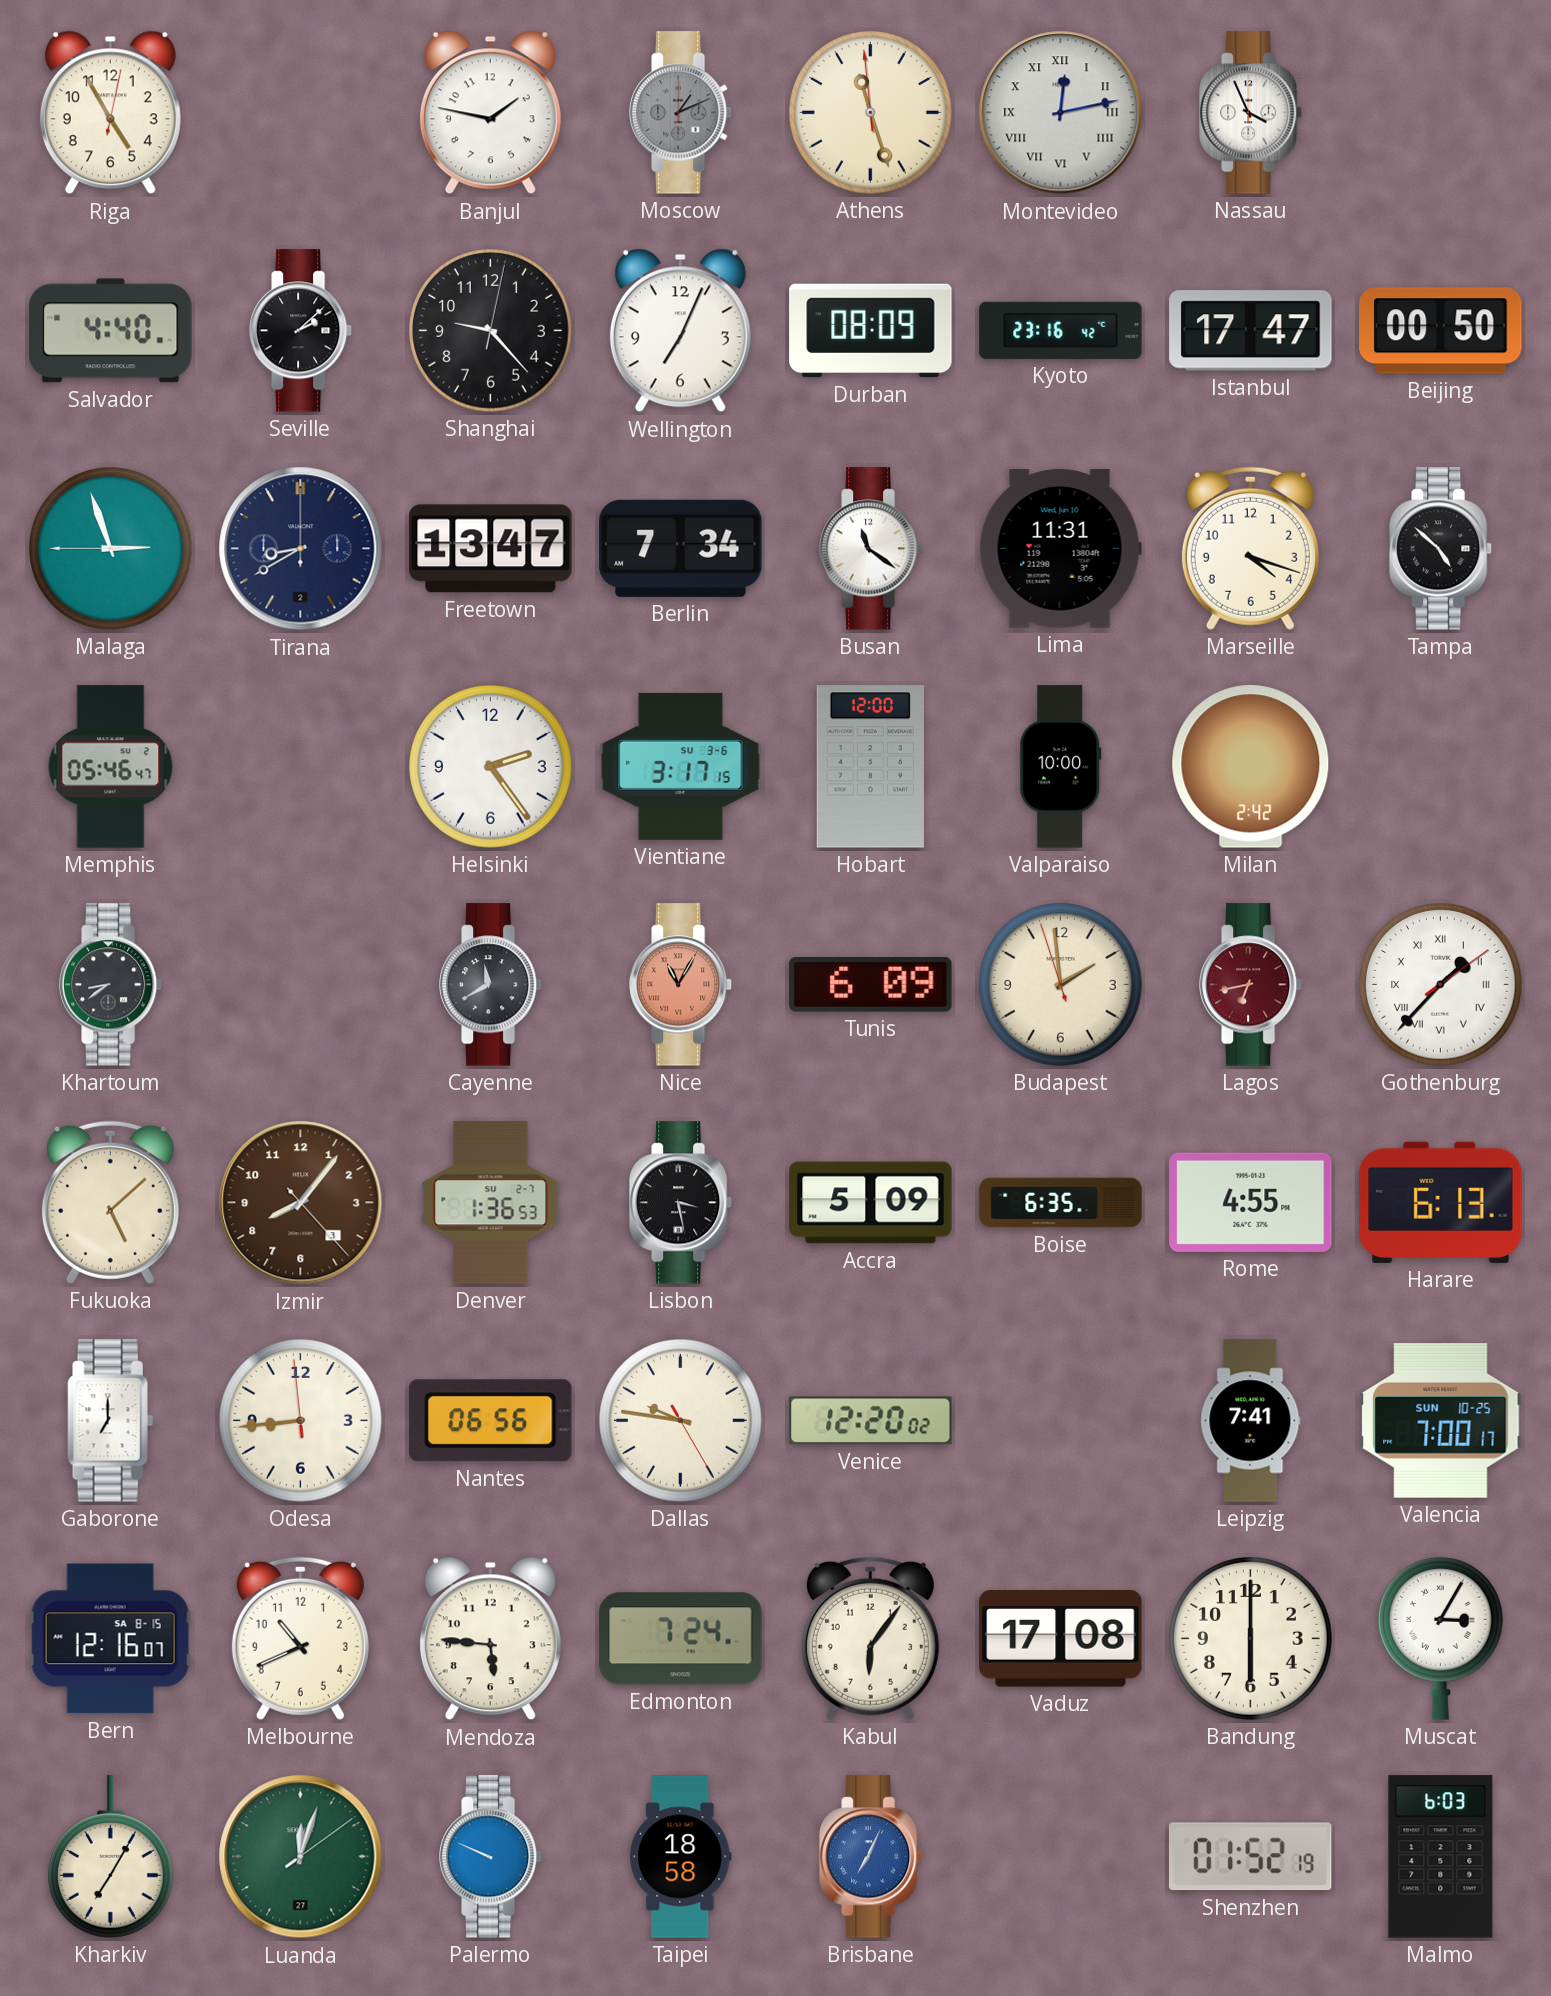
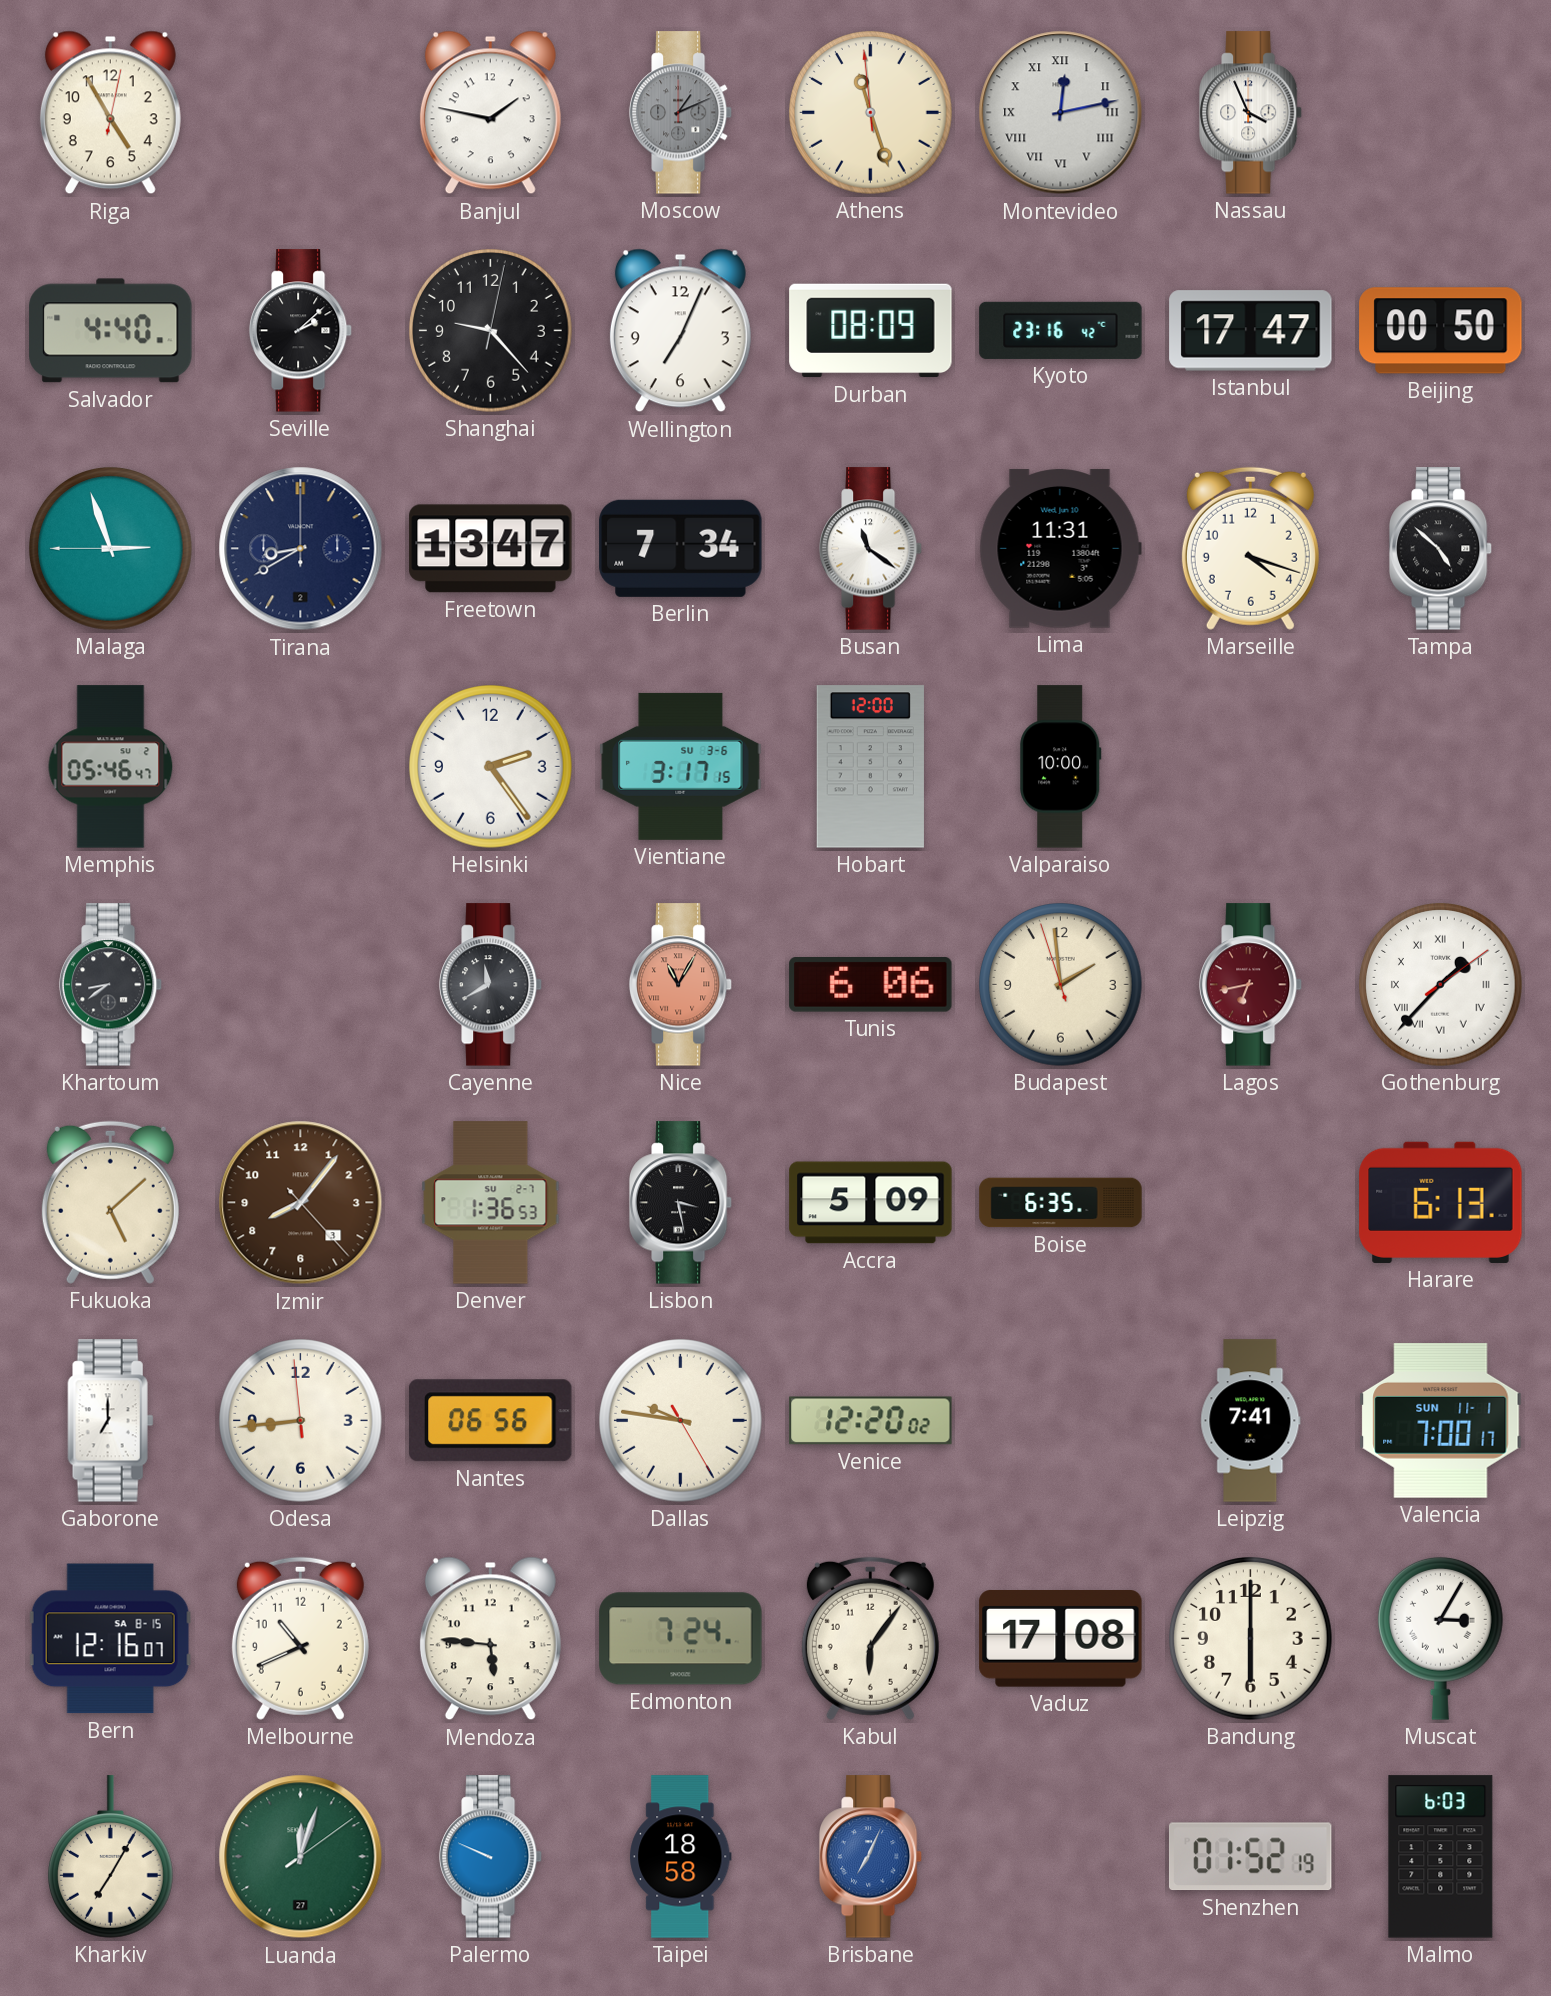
Milan: 2:42 -> none
Tunis: 6:09 -> 6:06
Rome: 4:55 -> none
Valencia date: SUN 10-25 -> SUN 11-1
